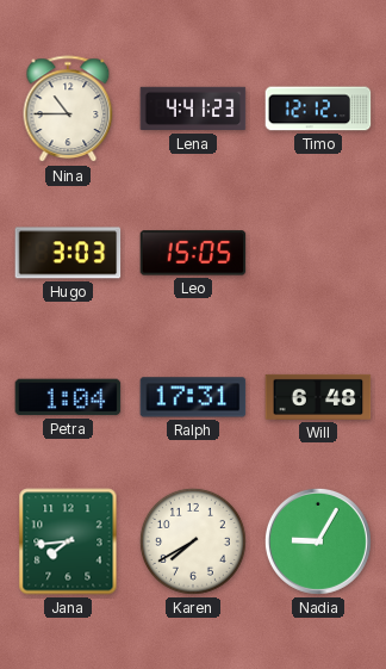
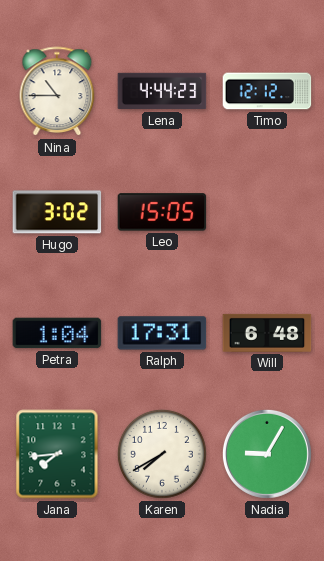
Lena: 4:41 -> 4:44
Hugo: 3:03 -> 3:02
